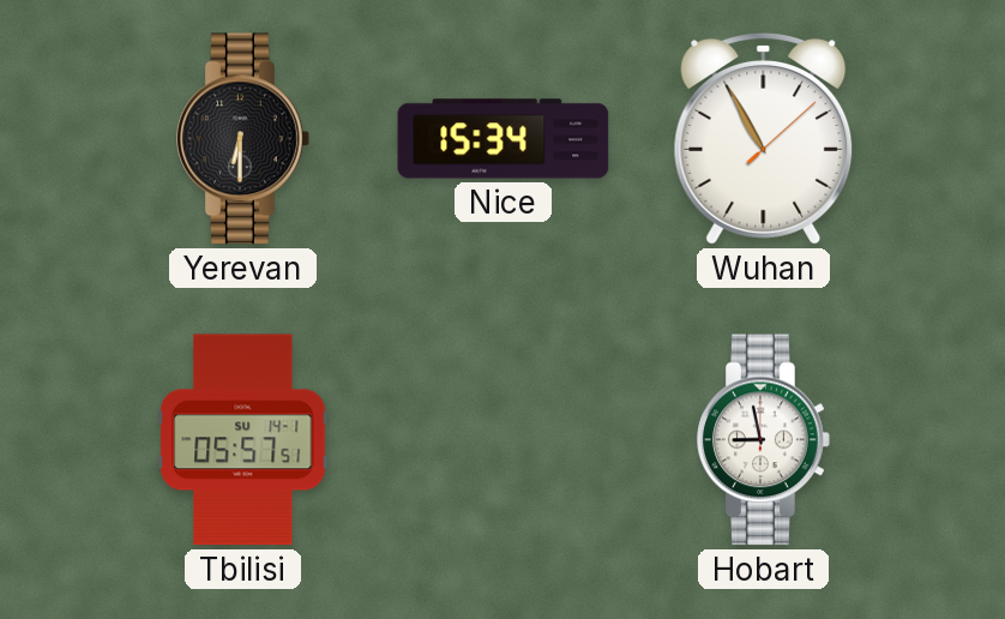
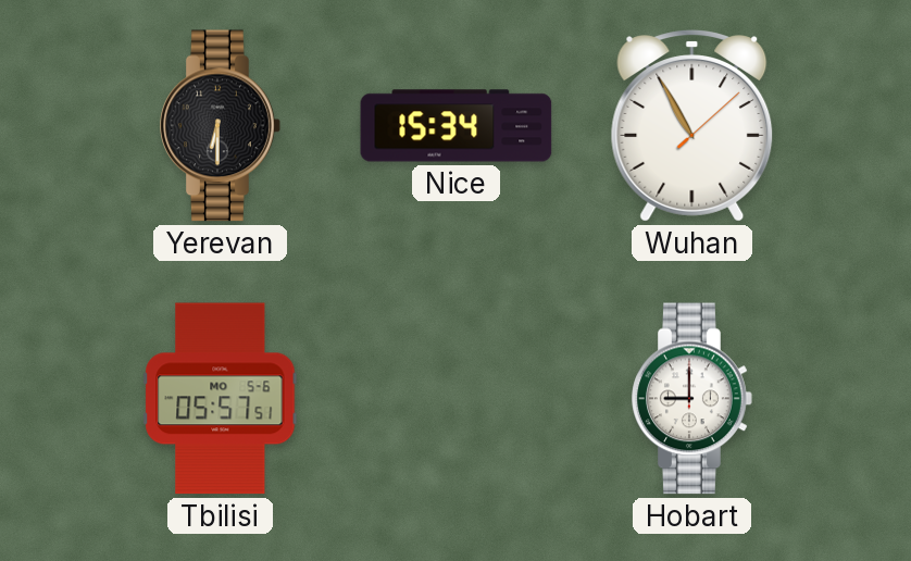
Tbilisi date: SU 14-1 -> MO 5-6
Hobart: 8:58 -> 9:00
